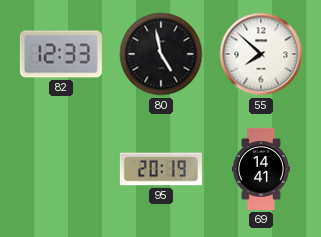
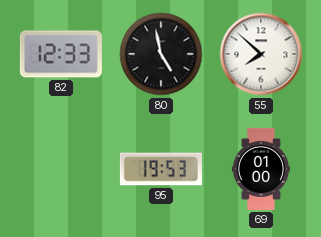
95: 20:19 -> 19:53
69: 14:41 -> 01:00
